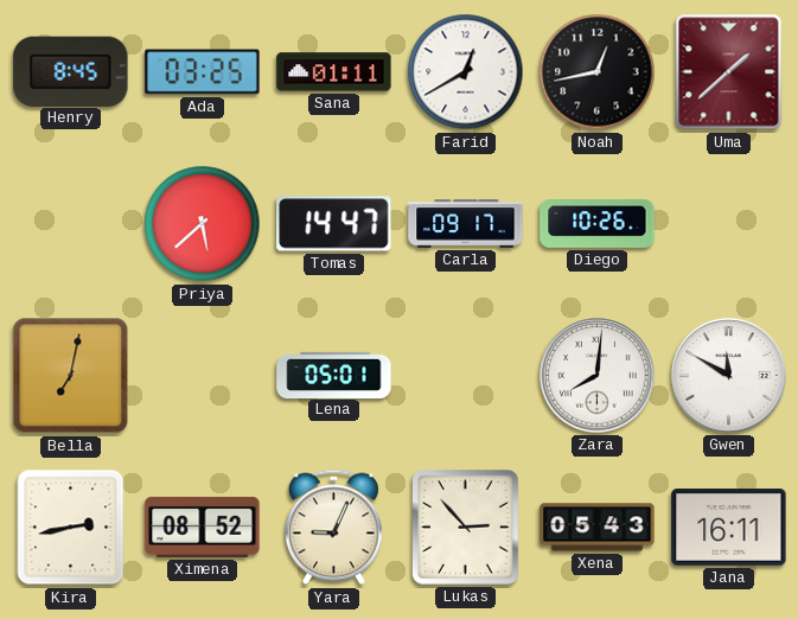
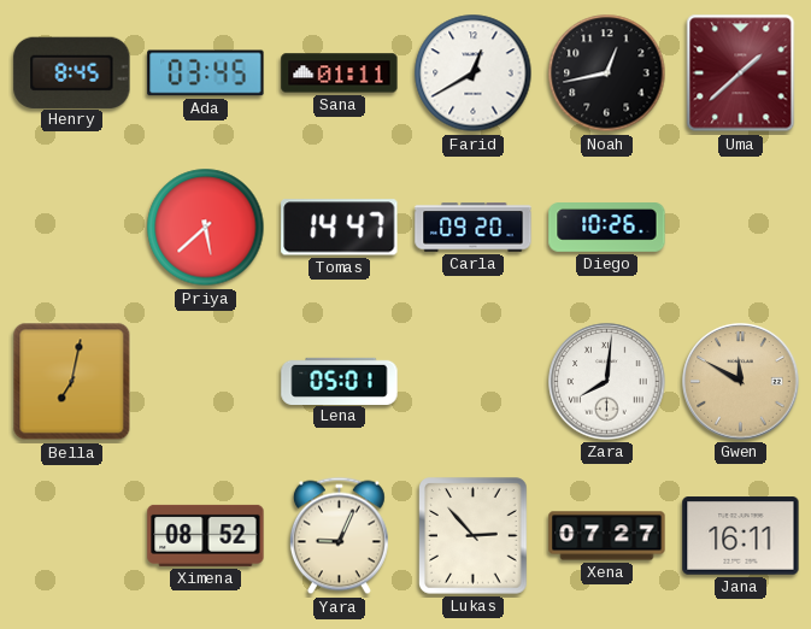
Ada: 03:25 -> 03:45
Carla: 09:17 -> 09:20
Gwen dial: white -> champagne
Kira: 2:43 -> none
Xena: 05:43 -> 07:27
